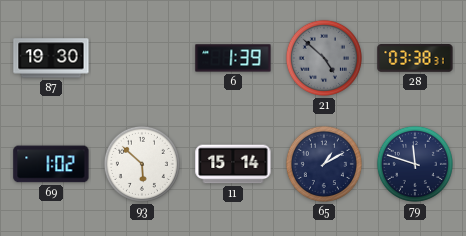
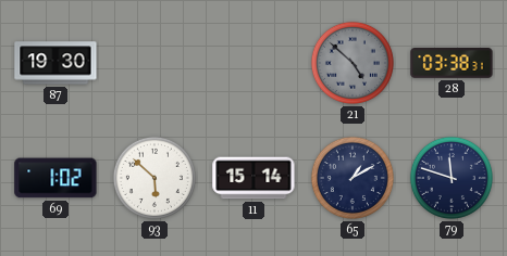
6: 1:39 -> none
